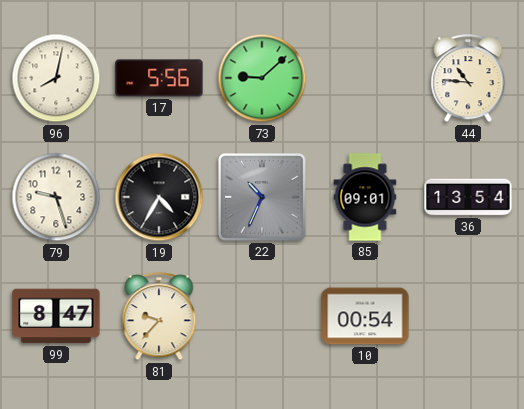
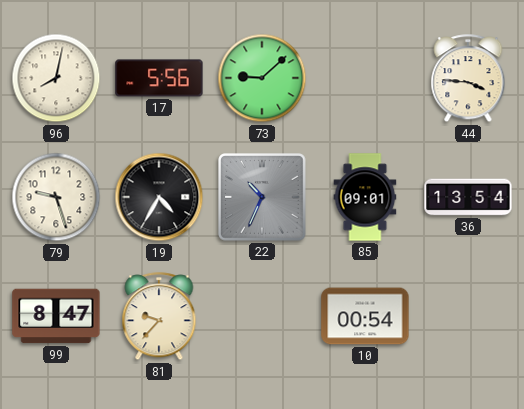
44: 10:46 -> 3:46
